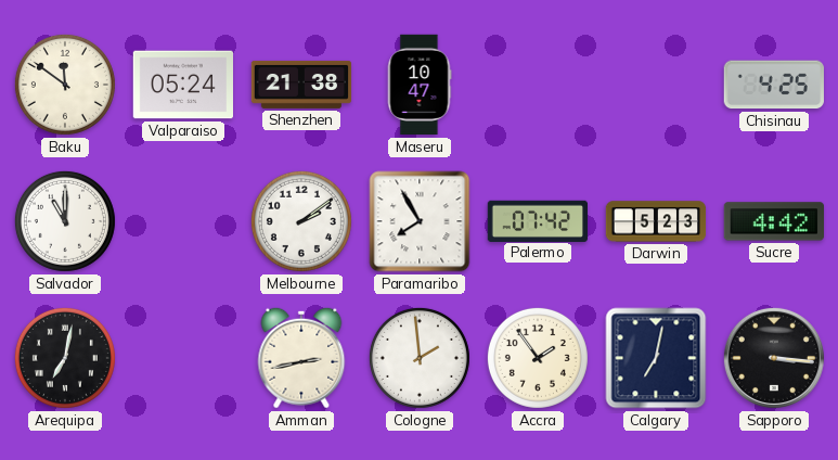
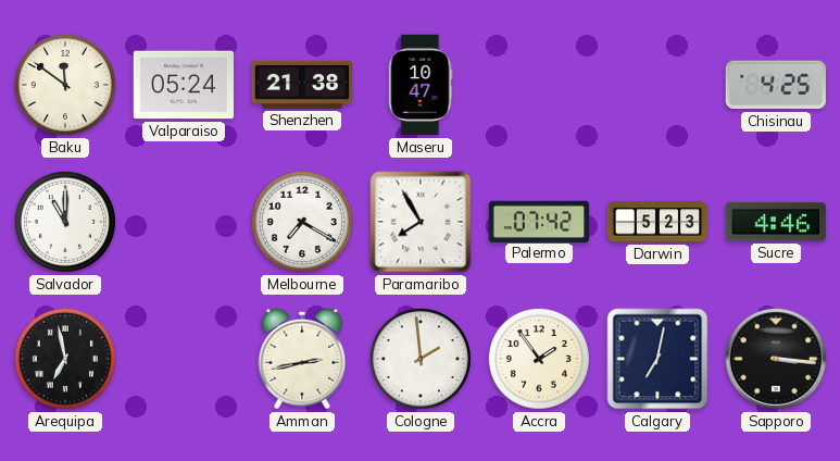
Melbourne: 2:09 -> 7:20
Sucre: 4:42 -> 4:46
Arequipa: 7:02 -> 6:58
